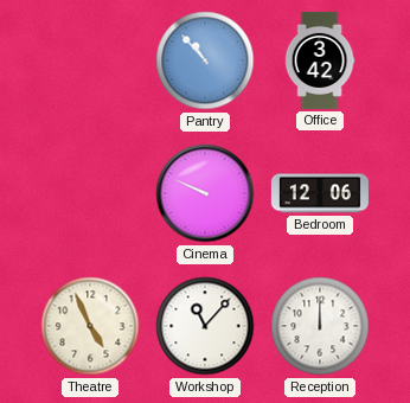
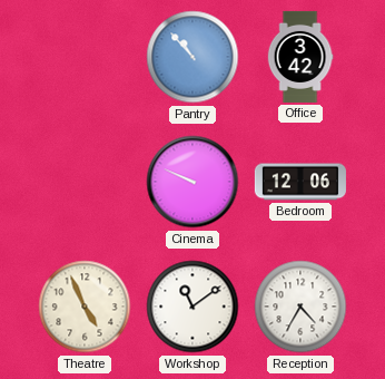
Workshop: 11:07 -> 11:09
Reception: 12:00 -> 4:35
